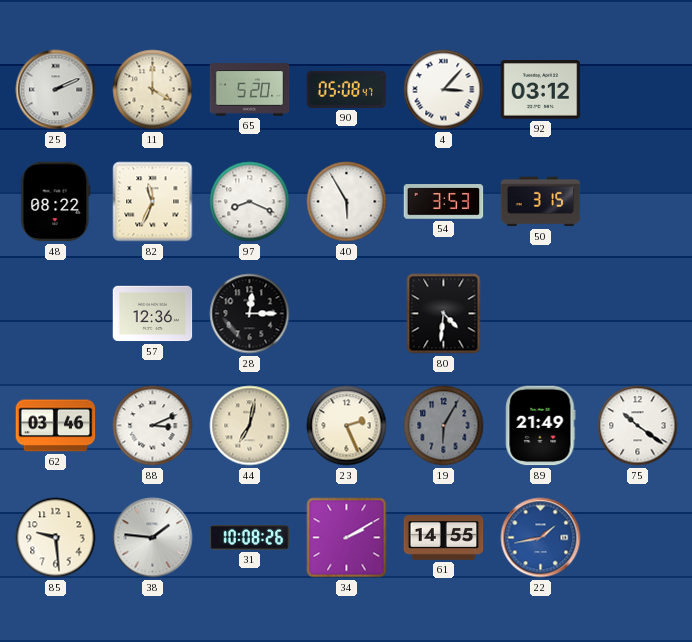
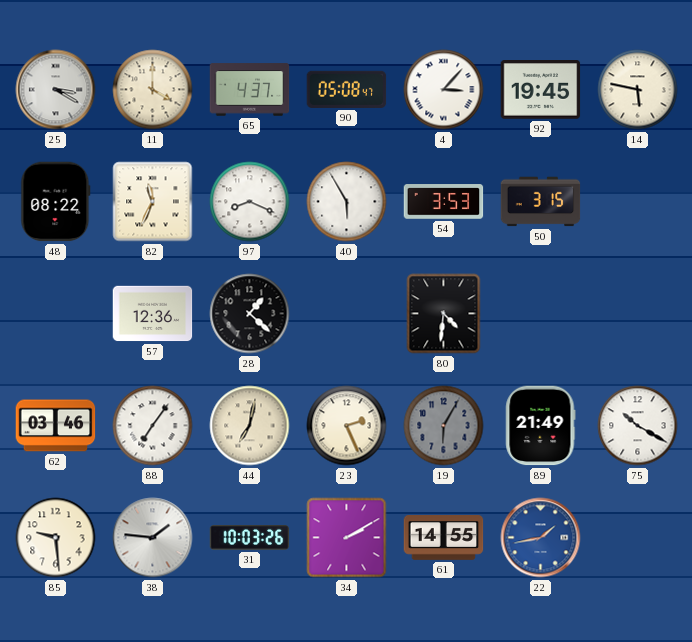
25: 2:11 -> 3:20
65: 5:20 -> 4:37
92: 03:12 -> 19:45
14: none -> 5:47
28: 12:15 -> 1:22
88: 3:11 -> 7:06
75: 10:21 -> 10:20
31: 10:08 -> 10:03
